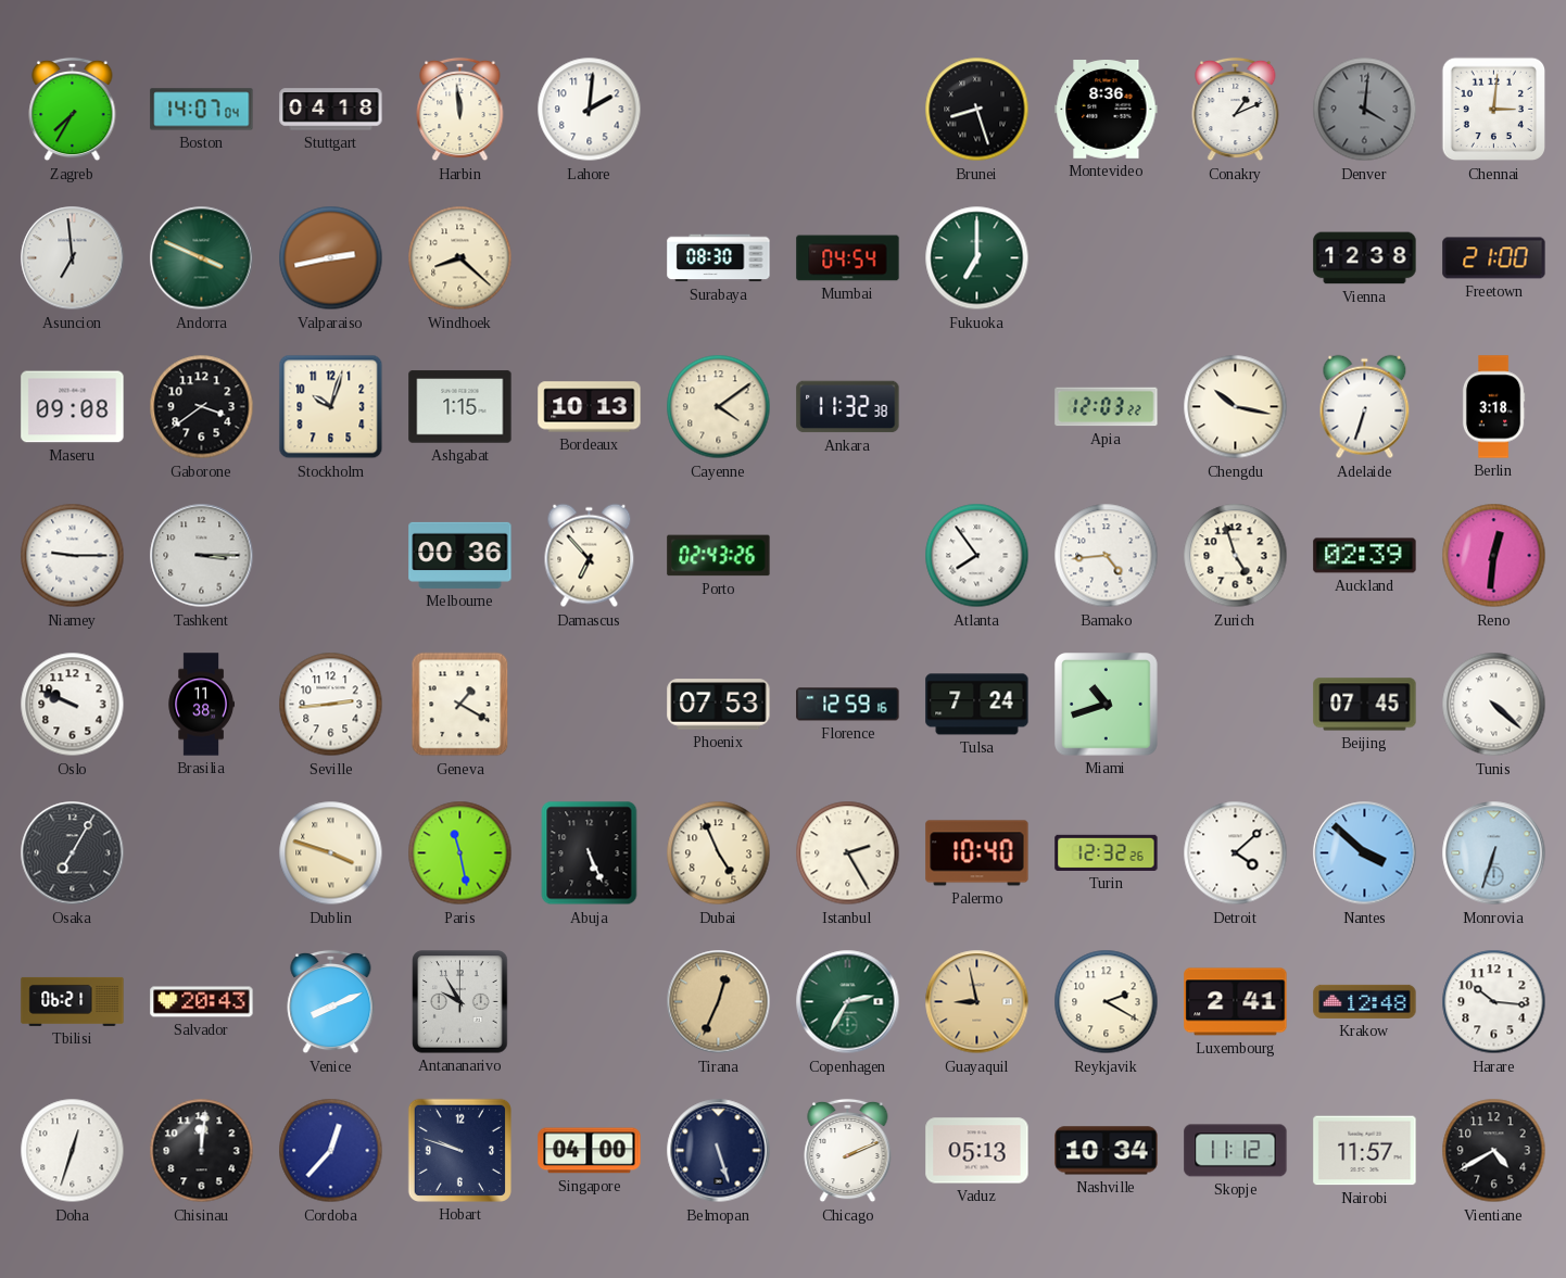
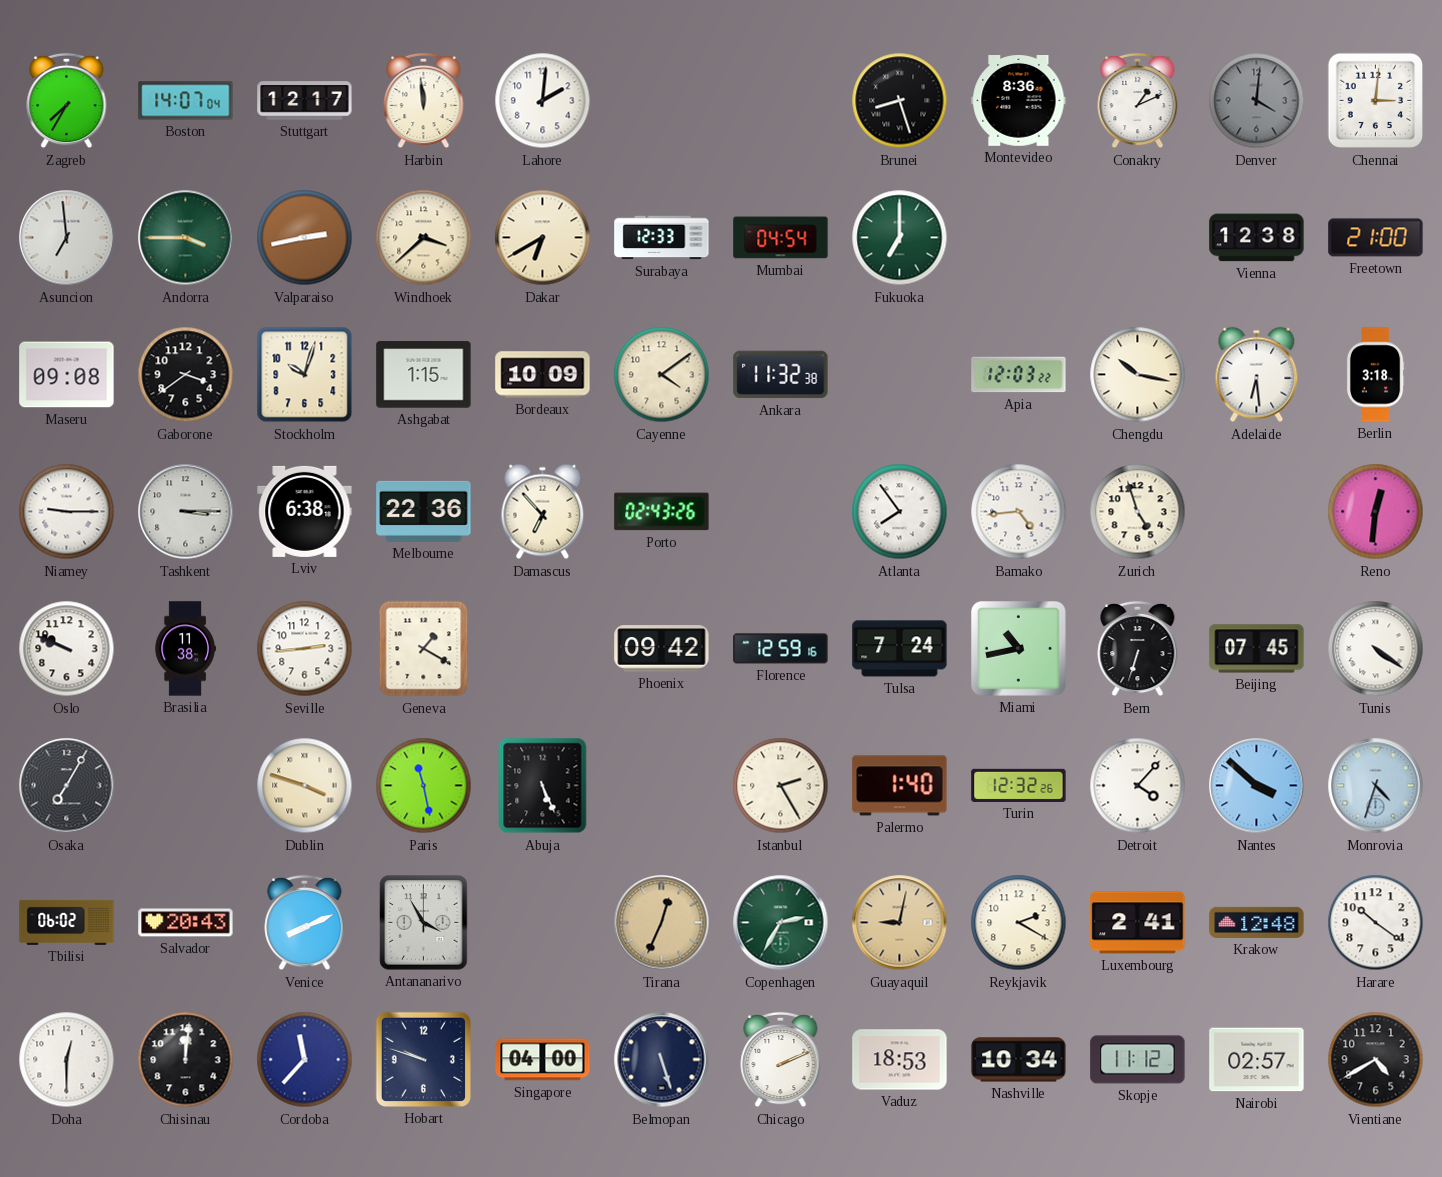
Stuttgart: 04:18 -> 12:17
Andorra: 3:49 -> 3:45
Windhoek: 8:22 -> 3:38
Dakar: none -> 6:40
Surabaya: 08:30 -> 12:33
Bordeaux: 10:13 -> 10:09
Adelaide: 6:33 -> 6:29
Lviv: none -> 6:38
Melbourne: 00:36 -> 22:36
Auckland: 02:39 -> none
Phoenix: 07:53 -> 09:42
Miami: 10:42 -> 10:43
Bern: none -> 6:33
Tunis: 4:22 -> 4:21
Dubai: 4:56 -> none
Palermo: 10:40 -> 1:40
Detroit: 4:08 -> 4:07
Monrovia: 6:33 -> 4:33
Tbilisi: 06:21 -> 06:02
Antananarivo: 9:55 -> 3:55
Guayaquil: 8:58 -> 9:02
Harare: 10:16 -> 10:21
Doha: 12:33 -> 12:30
Cordoba: 12:37 -> 11:37
Vaduz: 05:13 -> 18:53
Nairobi: 11:57 -> 02:57
